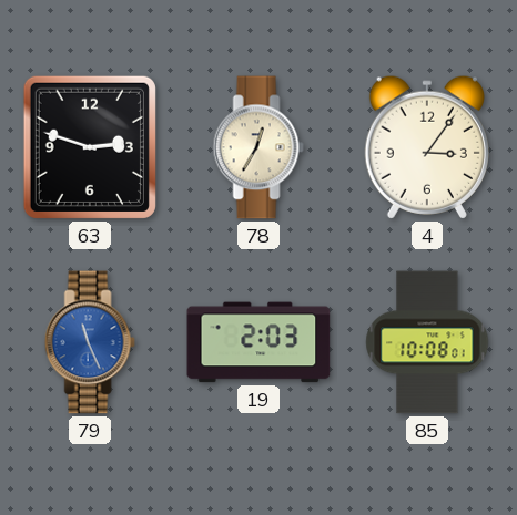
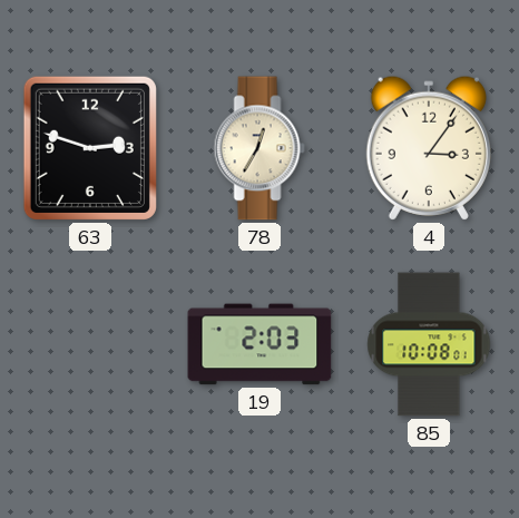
79: 11:26 -> none
